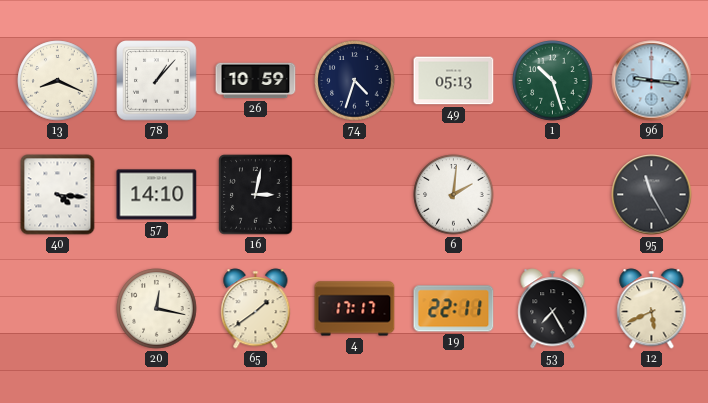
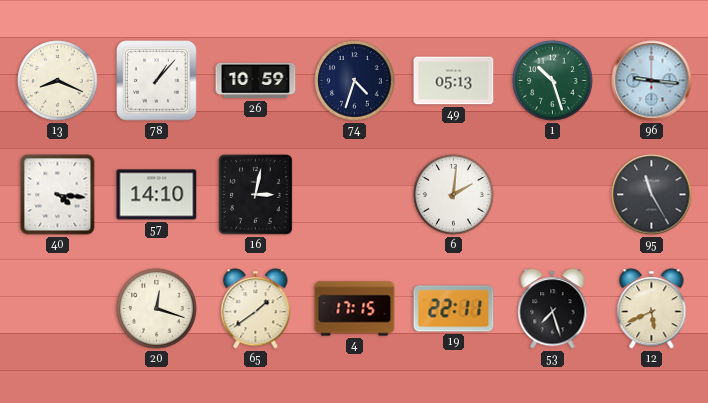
20: 12:17 -> 12:18
4: 17:17 -> 17:15
53: 7:25 -> 7:27
